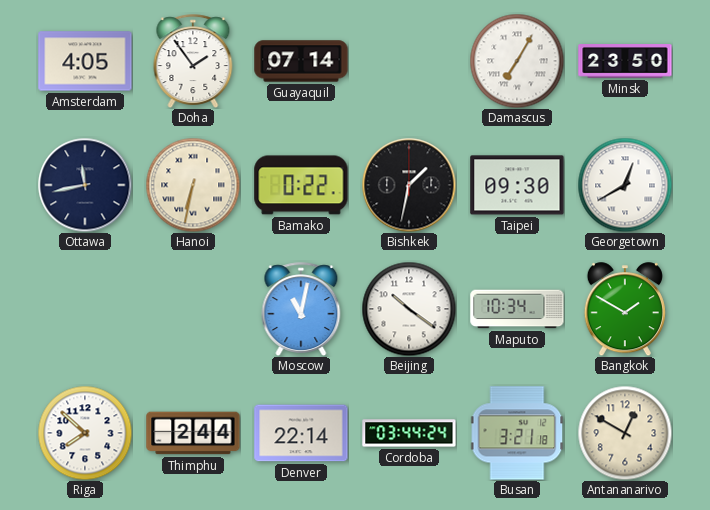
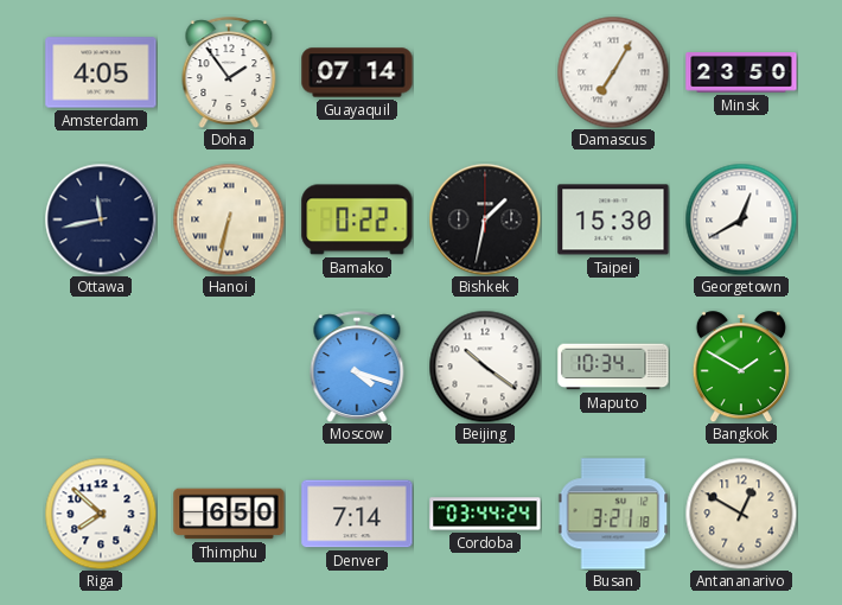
Taipei: 09:30 -> 15:30
Moscow: 11:02 -> 4:18
Thimphu: 2:44 -> 6:50
Denver: 22:14 -> 7:14
